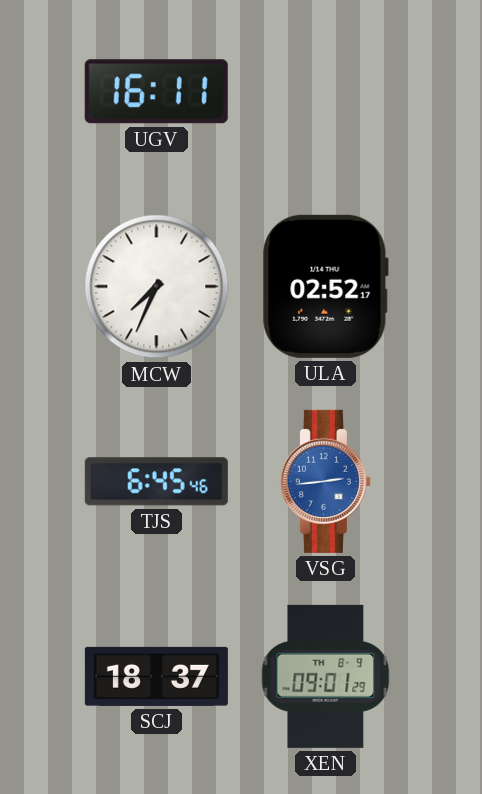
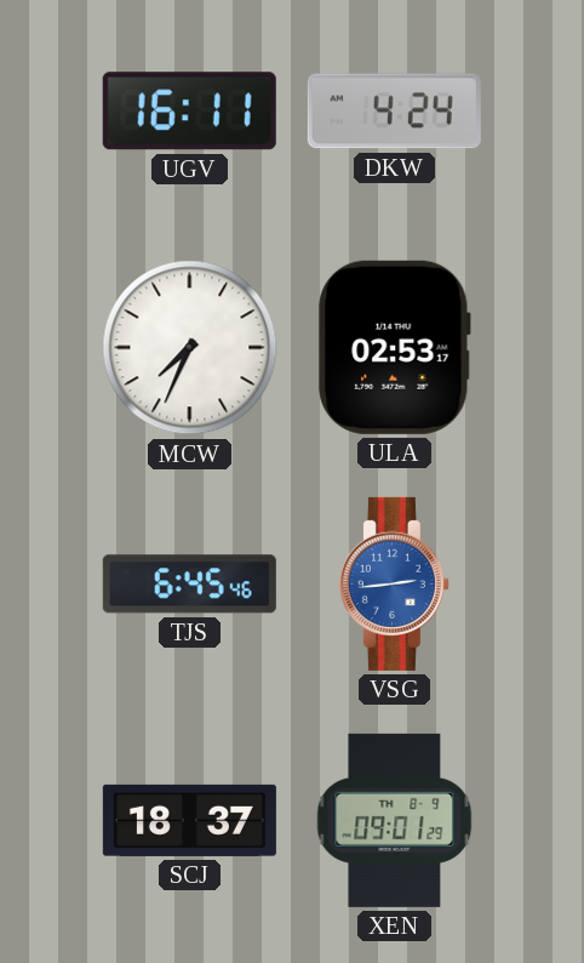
DKW: none -> 4:24
ULA: 02:52 -> 02:53
